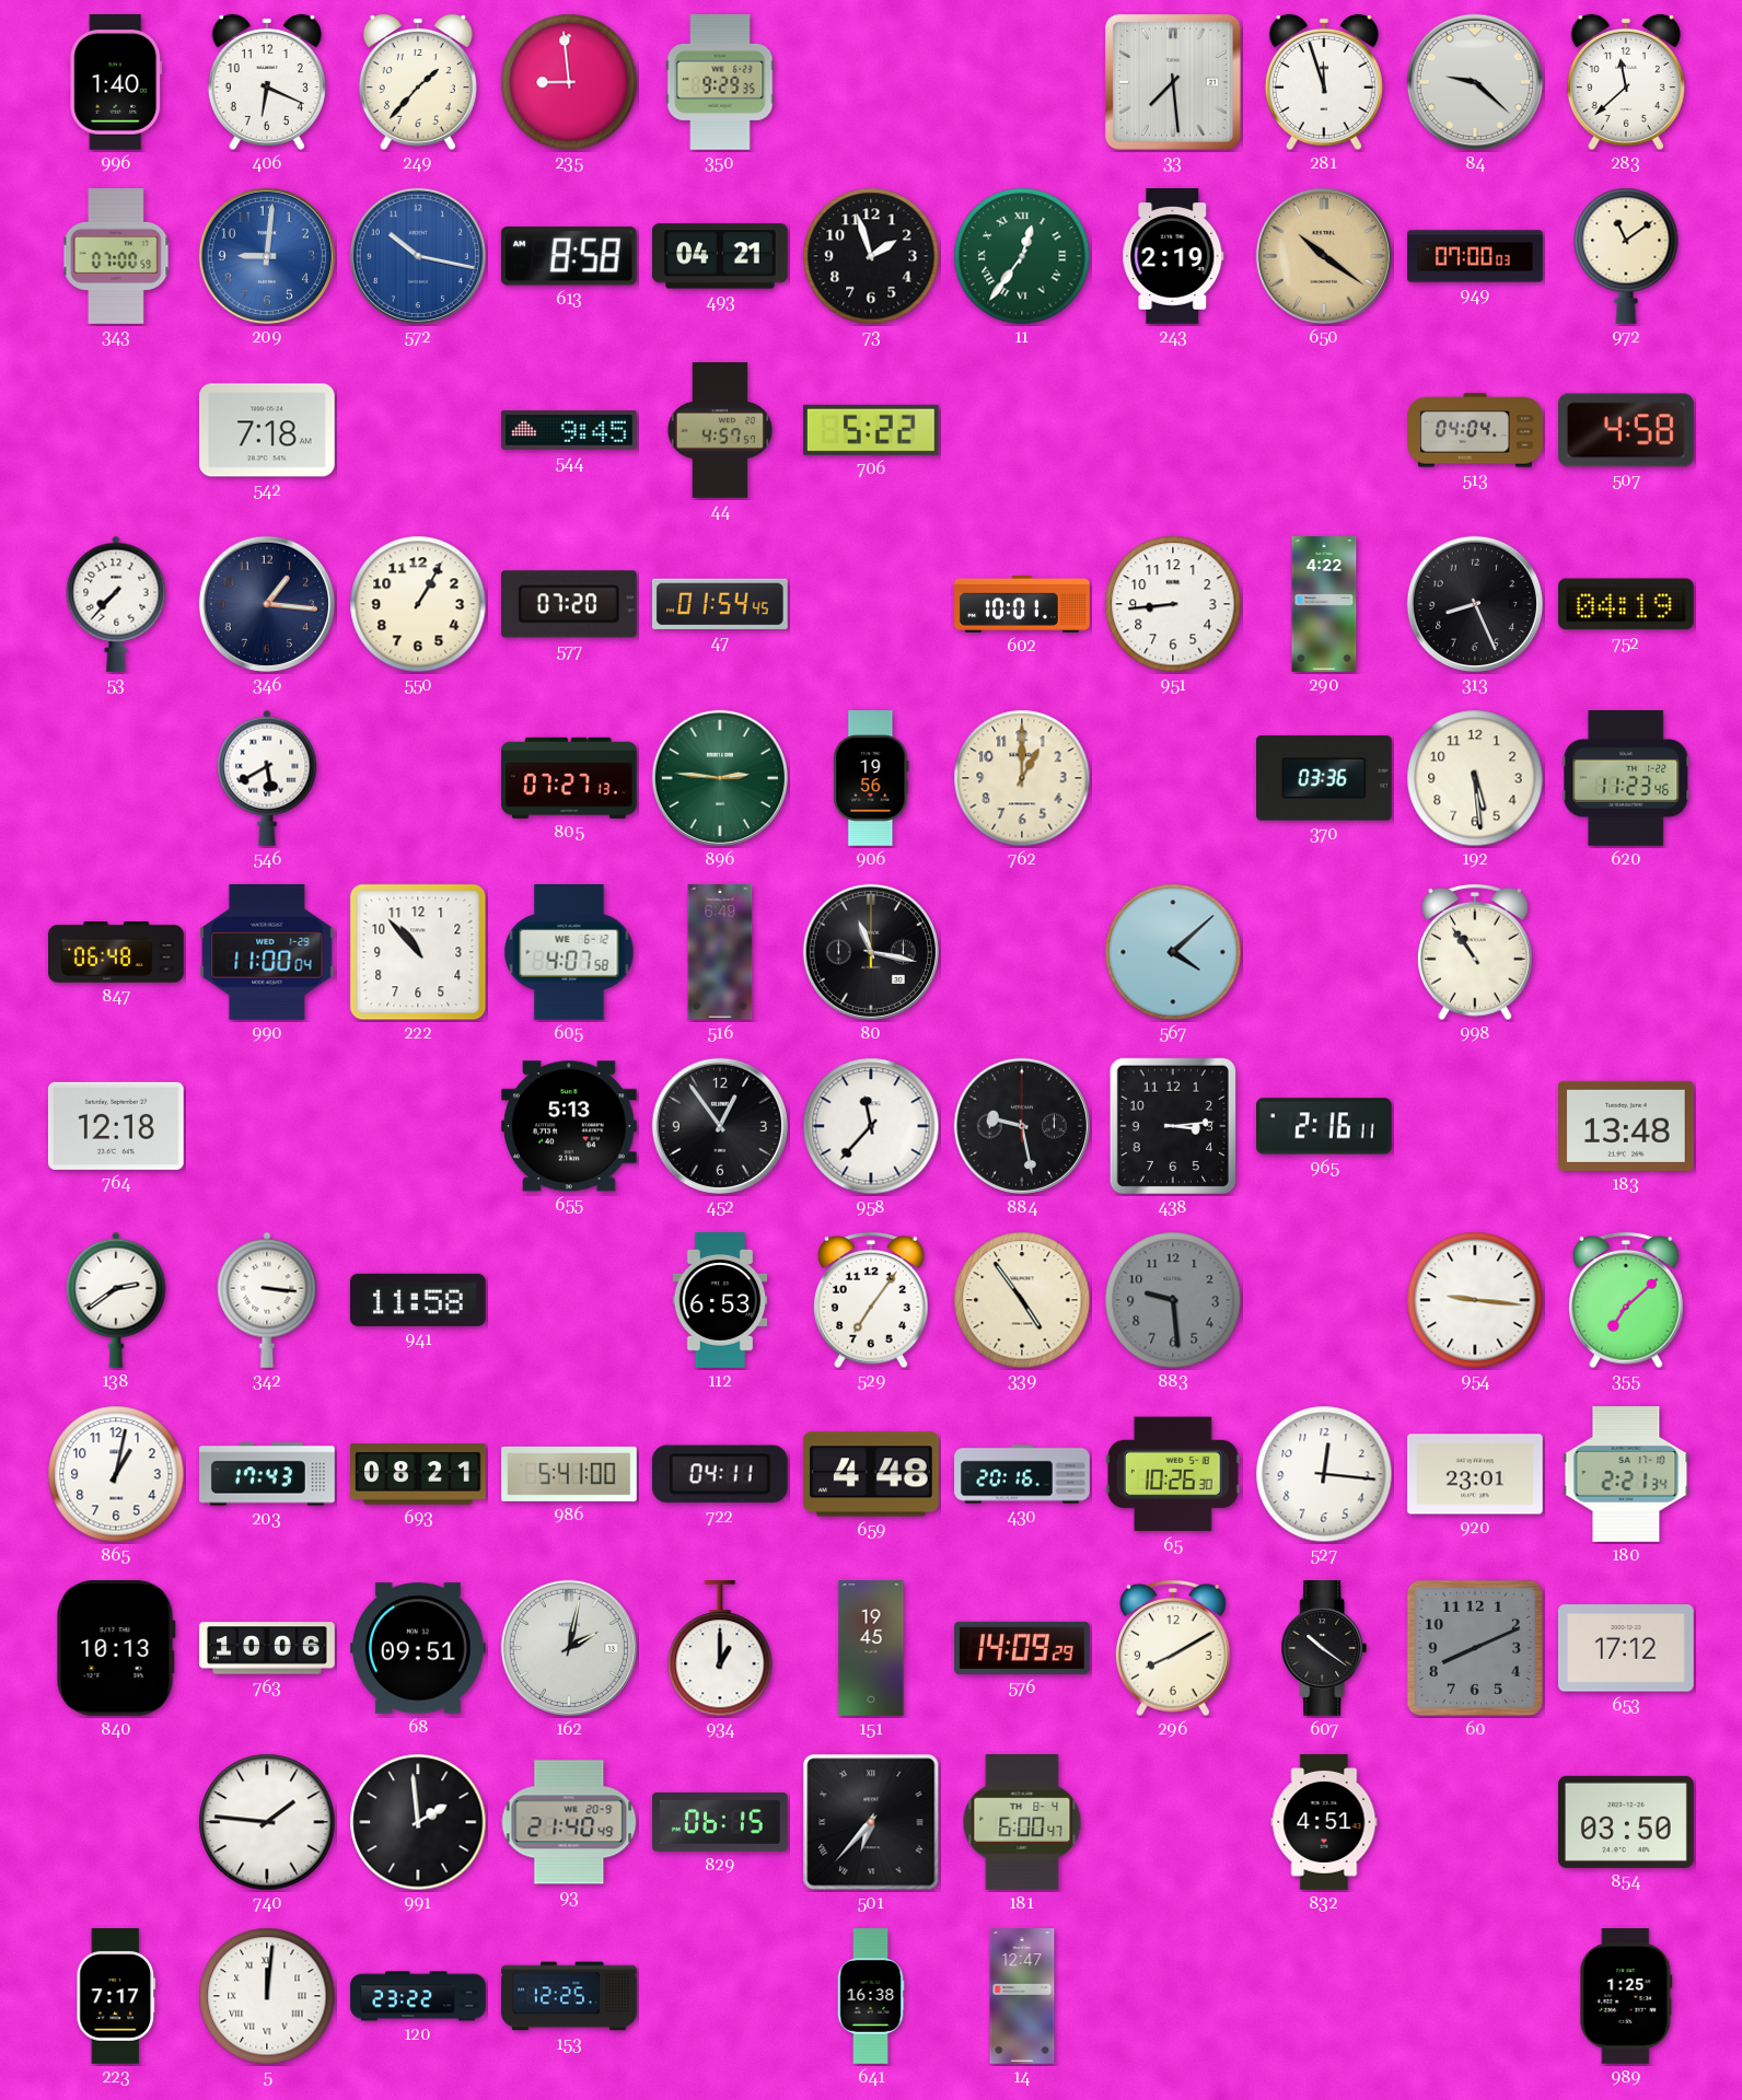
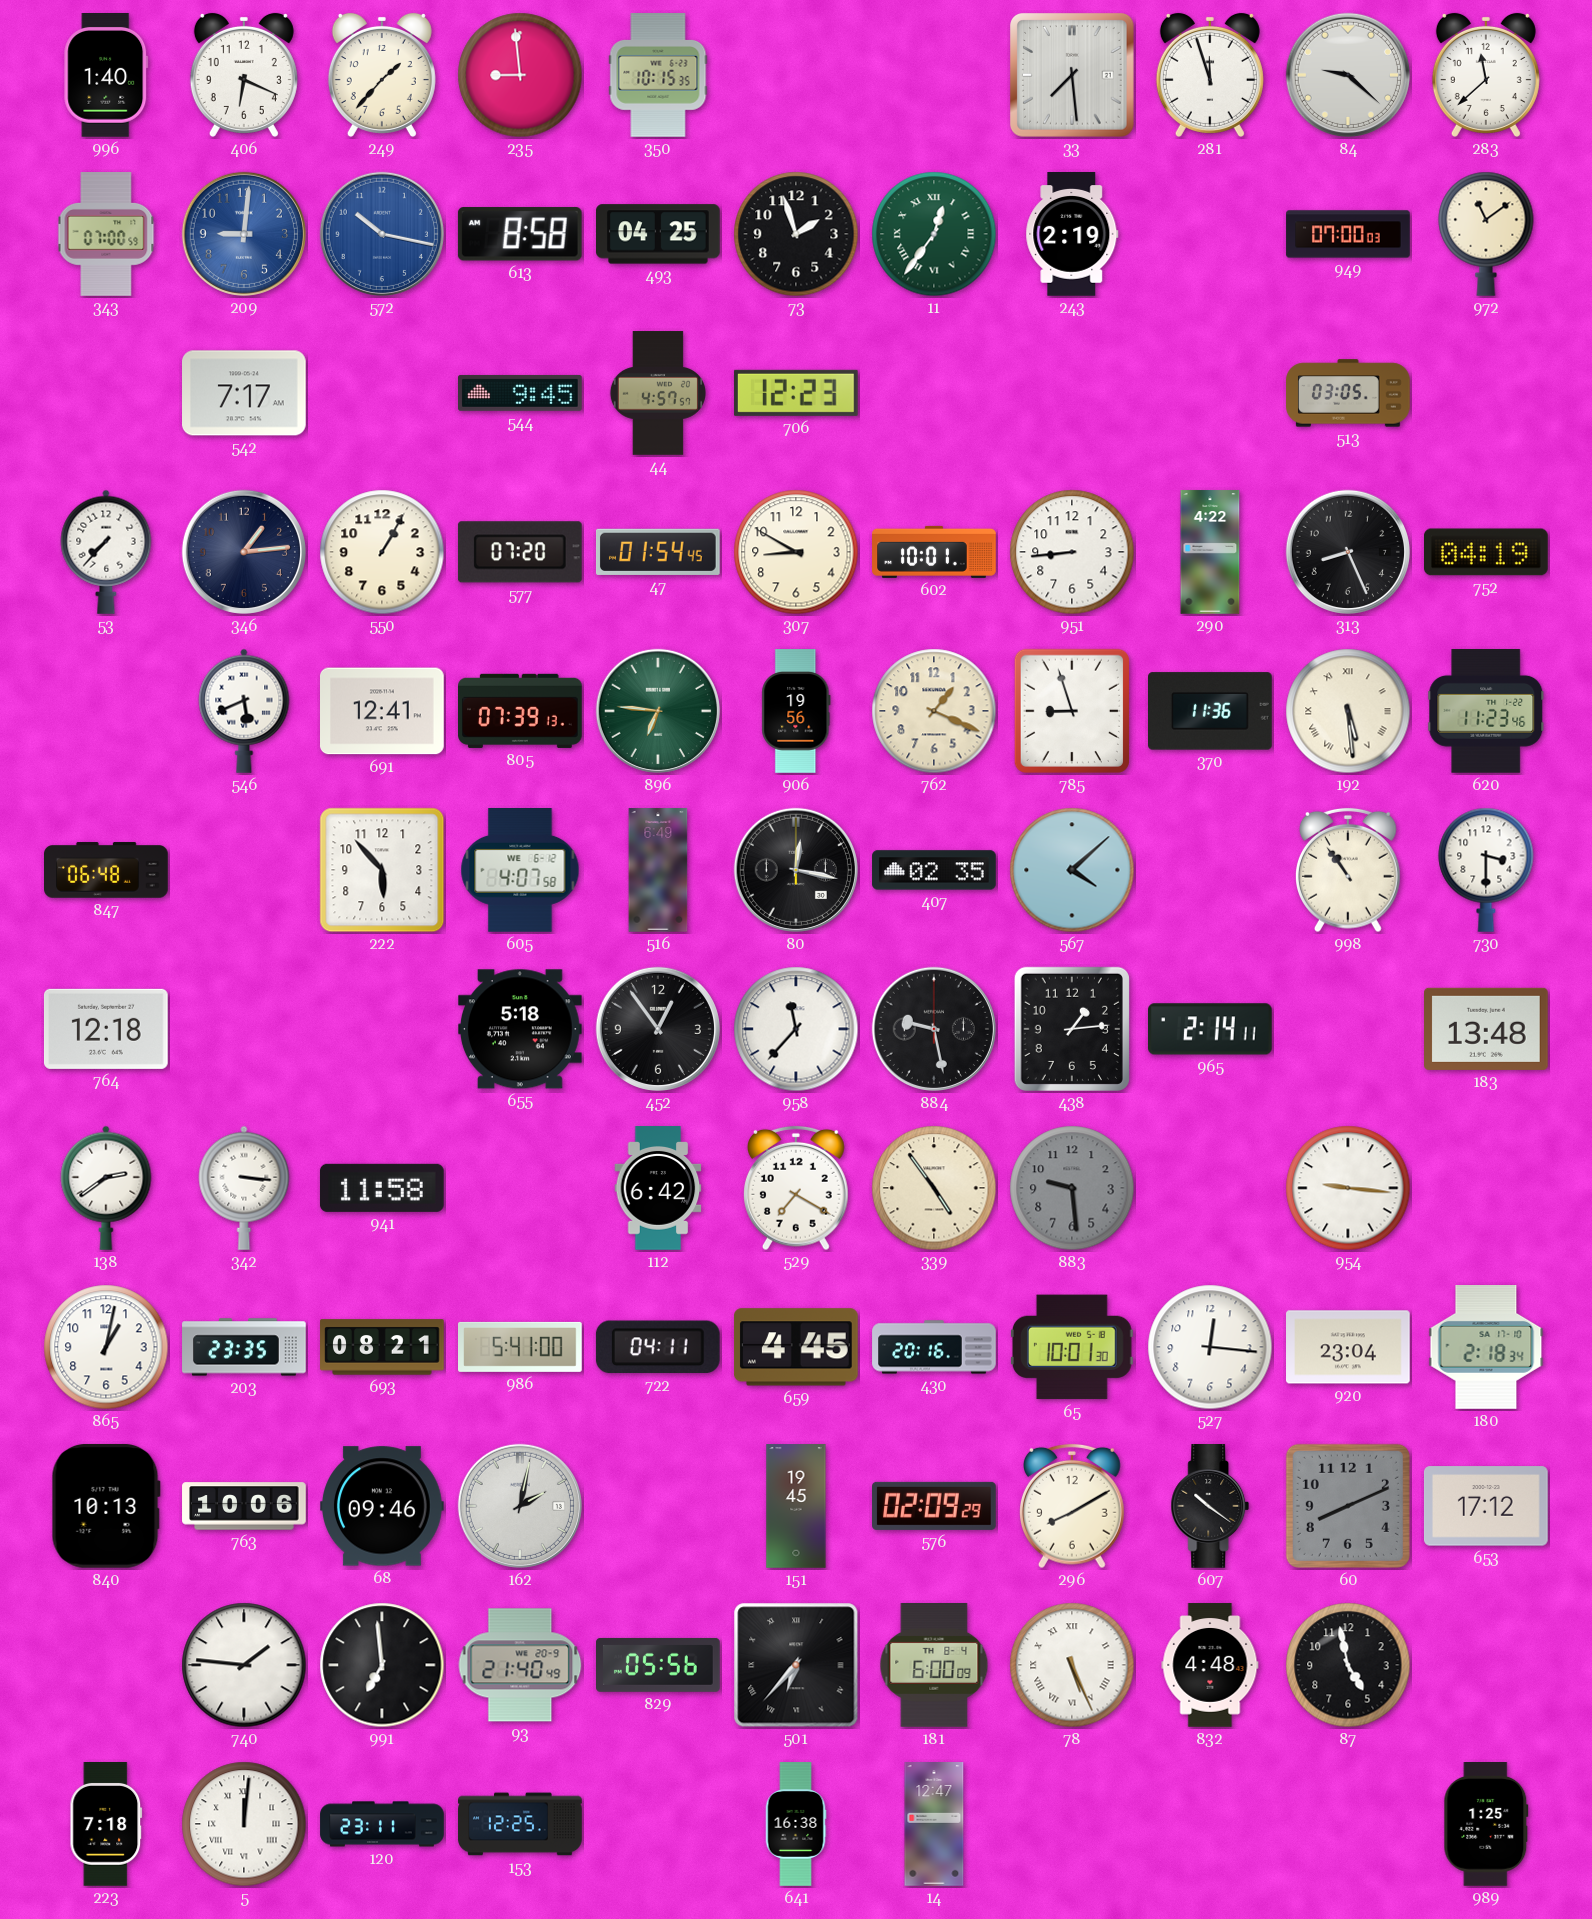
350: 9:29 -> 10:15
493: 04:21 -> 04:25
650: 10:21 -> none
542: 7:18 -> 7:17
706: 5:22 -> 12:23
513: 04:04 -> 03:05
507: 4:58 -> none
346: 1:16 -> 1:14
307: none -> 8:50
546: 5:40 -> 5:41
691: none -> 12:41
805: 07:27 -> 07:39
896: 2:46 -> 6:46
762: 1:00 -> 1:19
785: none -> 8:57
370: 03:36 -> 11:36
192 numerals: Arabic -> Roman
990: 11:00 -> none
222: 10:53 -> 5:53
80: 11:17 -> 12:17
407: none -> 02:35
730: none -> 3:30
655: 5:13 -> 5:18
438: 3:14 -> 1:14
965: 2:16 -> 2:14
112: 6:53 -> 6:42
529: 7:06 -> 7:20
355: 7:08 -> none
203: 17:43 -> 23:35
659: 4:48 -> 4:45
65: 10:26 -> 10:01
920: 23:01 -> 23:04
180: 2:21 -> 2:18
68: 09:51 -> 09:46
934: 1:00 -> none
576: 14:09 -> 02:09
991: 1:59 -> 6:59
829: 06:15 -> 05:56
181: 6:00:47 -> 6:00:09
78: none -> 5:26
832: 4:51 -> 4:48
87: none -> 4:58
854: 03:50 -> none
223: 7:17 -> 7:18
120: 23:22 -> 23:11
